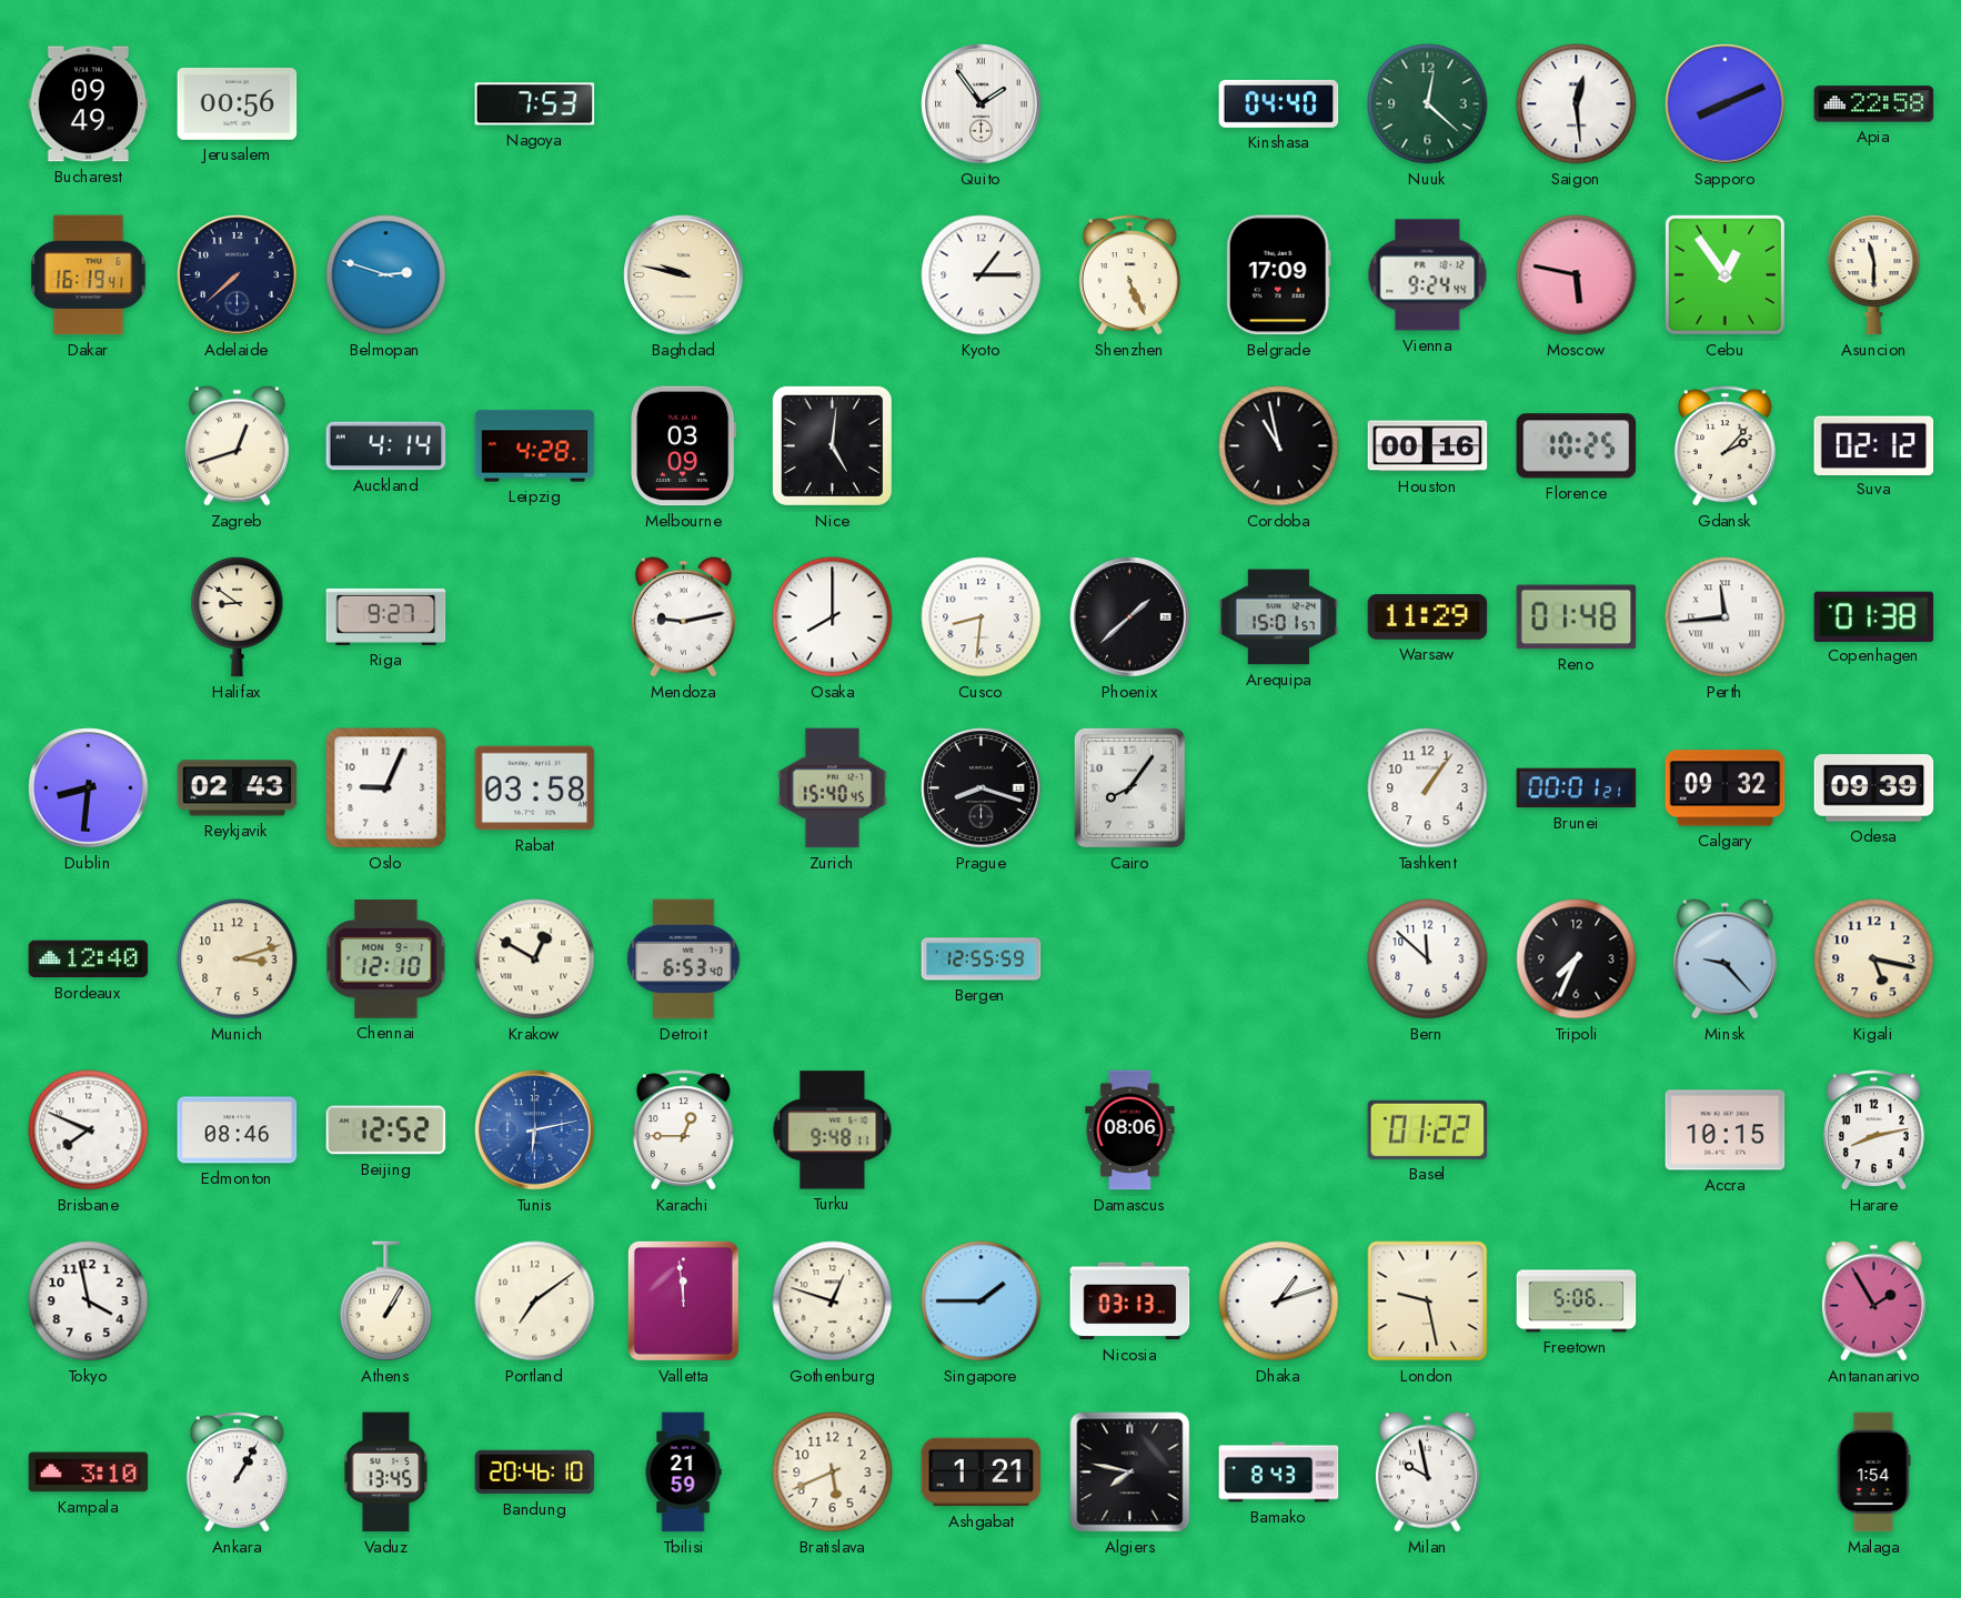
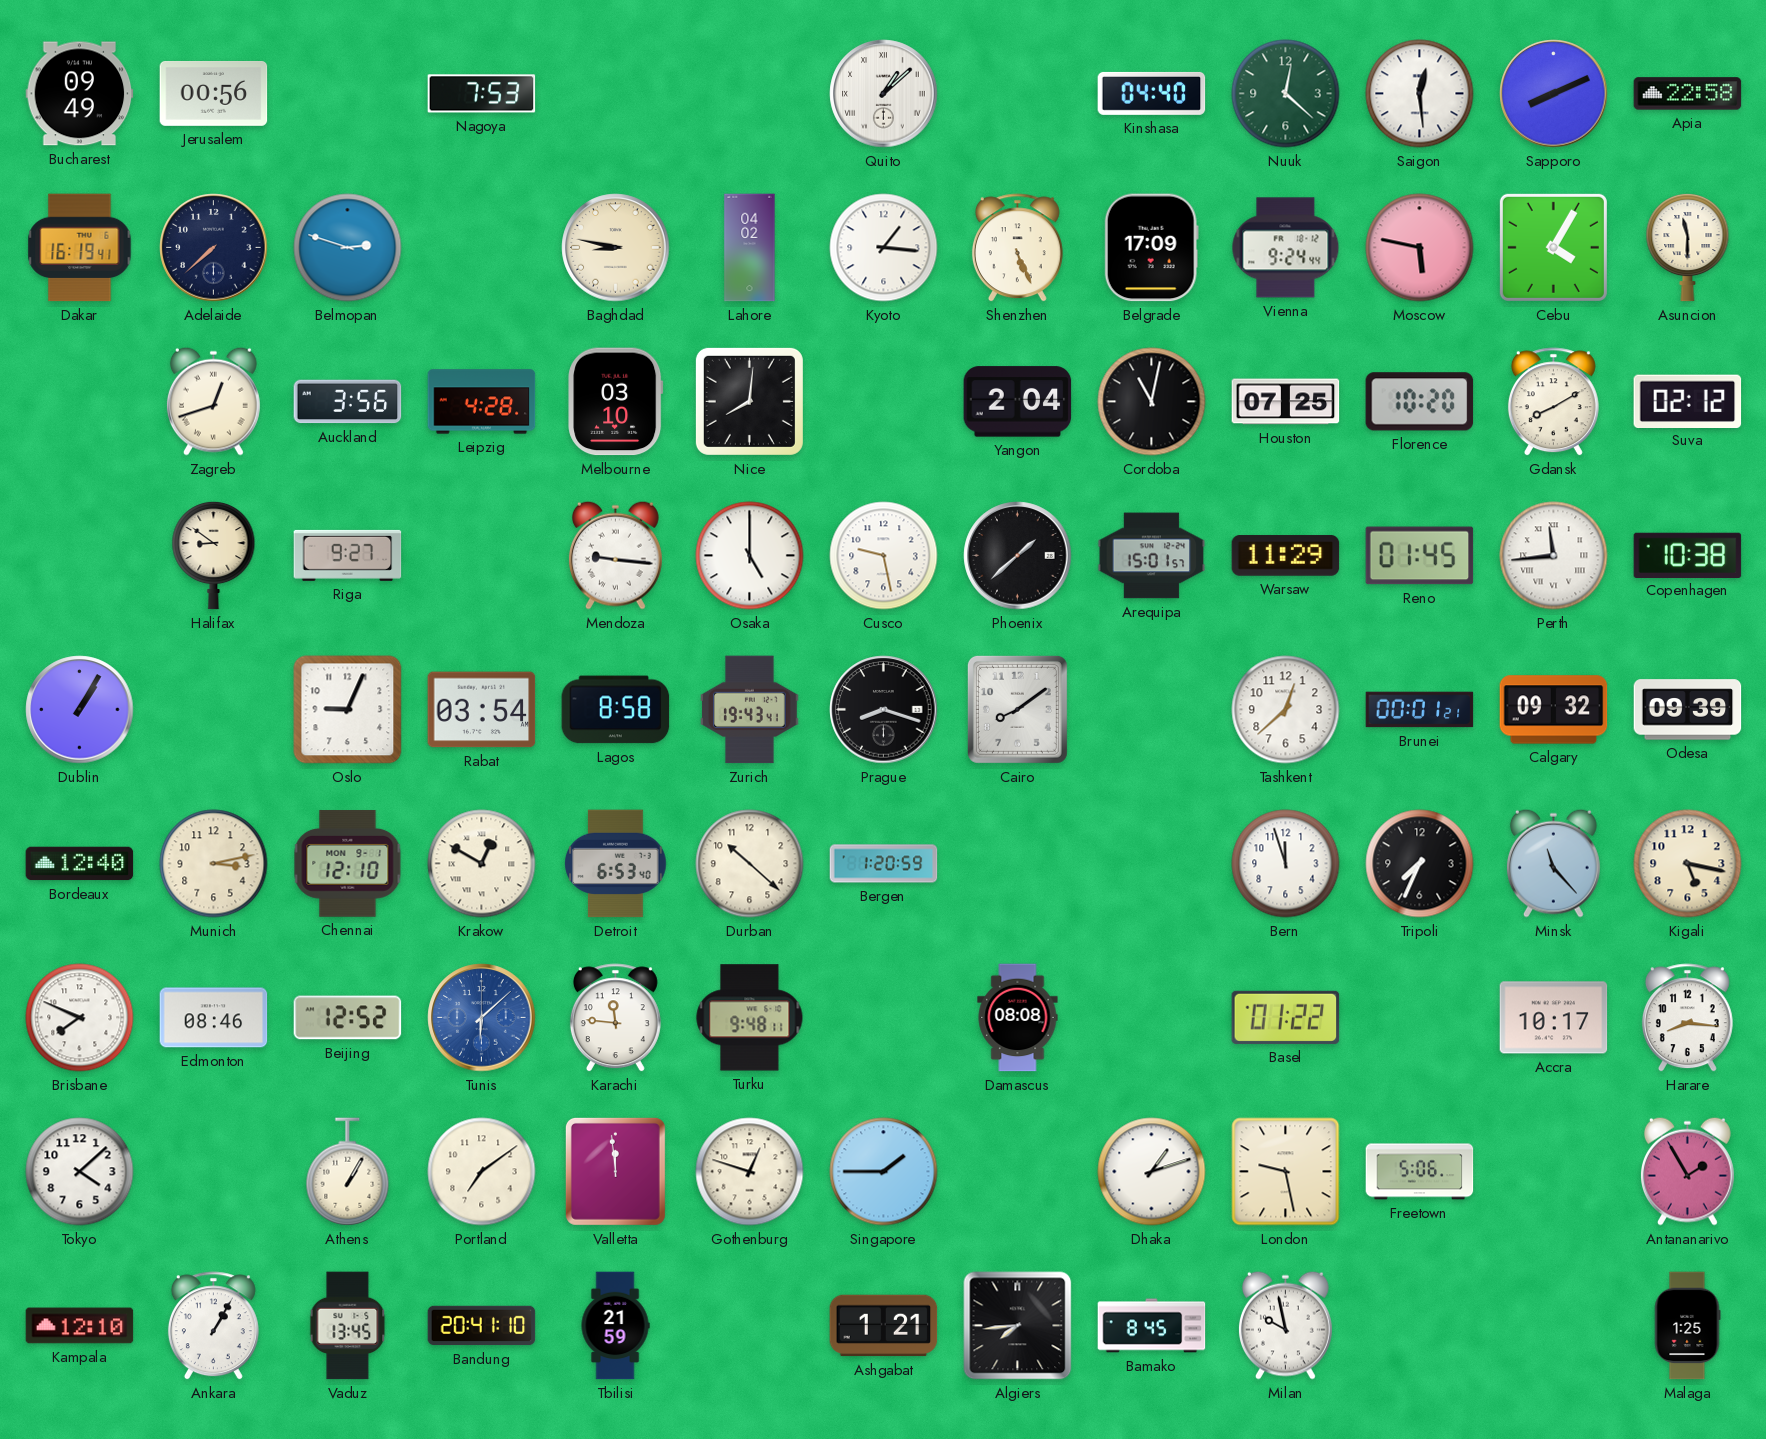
Quito: 1:54 -> 1:08
Baghdad: 9:47 -> 8:47
Lahore: none -> 04:02
Kyoto: 1:15 -> 1:16
Cebu: 12:54 -> 4:05
Auckland: 4:14 -> 3:56
Melbourne: 03:09 -> 03:10
Nice: 5:01 -> 8:01
Yangon: none -> 2:04
Cordoba: 10:58 -> 11:02
Houston: 00:16 -> 07:25
Florence: 10:25 -> 10:20
Gdansk: 2:07 -> 8:10
Mendoza: 9:13 -> 9:16
Osaka: 8:00 -> 5:00
Cusco: 8:31 -> 9:28
Reno: 01:48 -> 01:45
Copenhagen: 01:38 -> 10:38
Dublin: 8:31 -> 1:05
Reykjavik: 02:43 -> none
Rabat: 03:58 -> 03:54
Lagos: none -> 8:58
Zurich: 15:40 -> 19:43
Cairo: 8:06 -> 8:09
Tashkent: 1:06 -> 12:38
Munich: 3:12 -> 3:13
Durban: none -> 10:22
Bergen: 12:55 -> 1:20
Bern: 11:52 -> 11:57
Minsk: 9:23 -> 11:23
Tunis: 6:13 -> 6:08
Karachi: 12:45 -> 11:46
Damascus: 08:06 -> 08:08
Accra: 10:15 -> 10:17
Harare: 8:13 -> 8:16
Tokyo: 3:58 -> 4:08
Nicosia: 03:13 -> none
Kampala: 3:10 -> 12:10
Bandung: 20:46 -> 20:41
Bratislava: 5:41 -> none
Algiers: 7:47 -> 7:44
Bamako: 8:43 -> 8:45
Malaga: 1:54 -> 1:25
